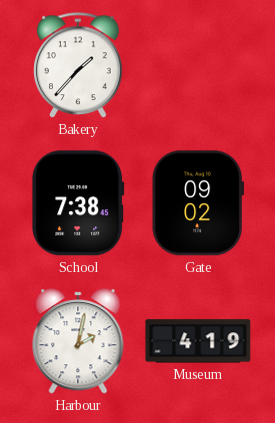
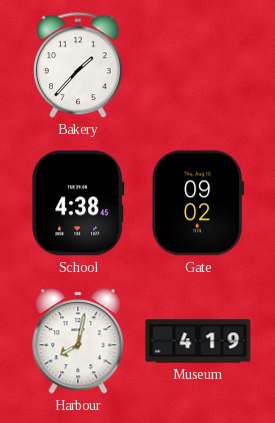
School: 7:38 -> 4:38
Harbour: 2:02 -> 8:02
